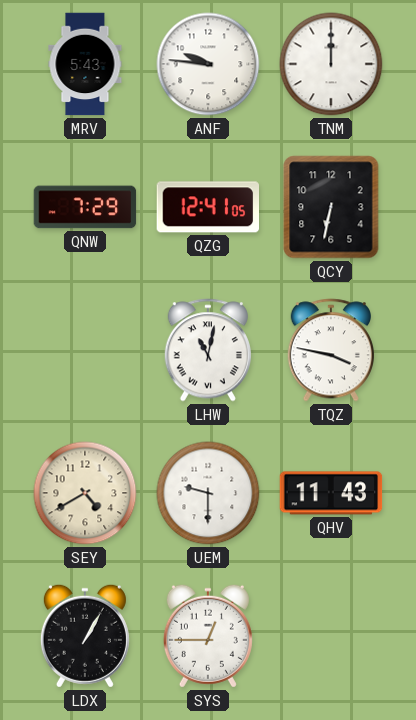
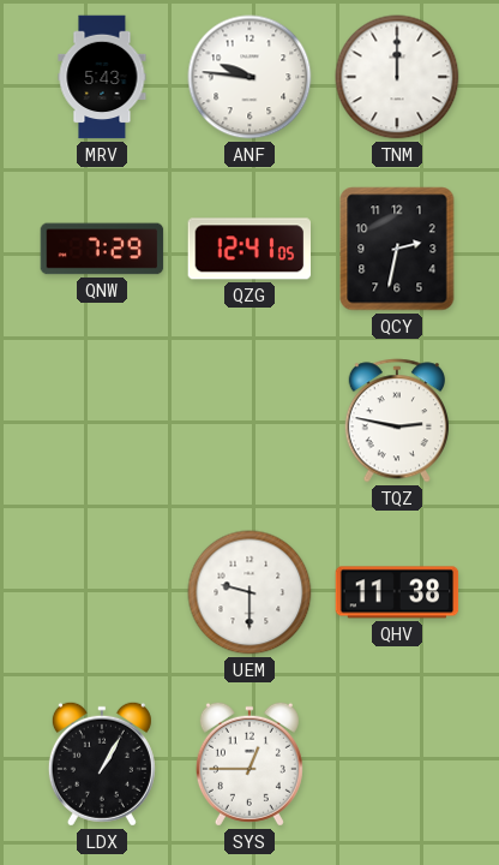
QCY: 6:32 -> 2:32
LHW: 11:02 -> none
TQZ: 3:47 -> 2:47
SEY: 4:40 -> none
QHV: 11:43 -> 11:38
